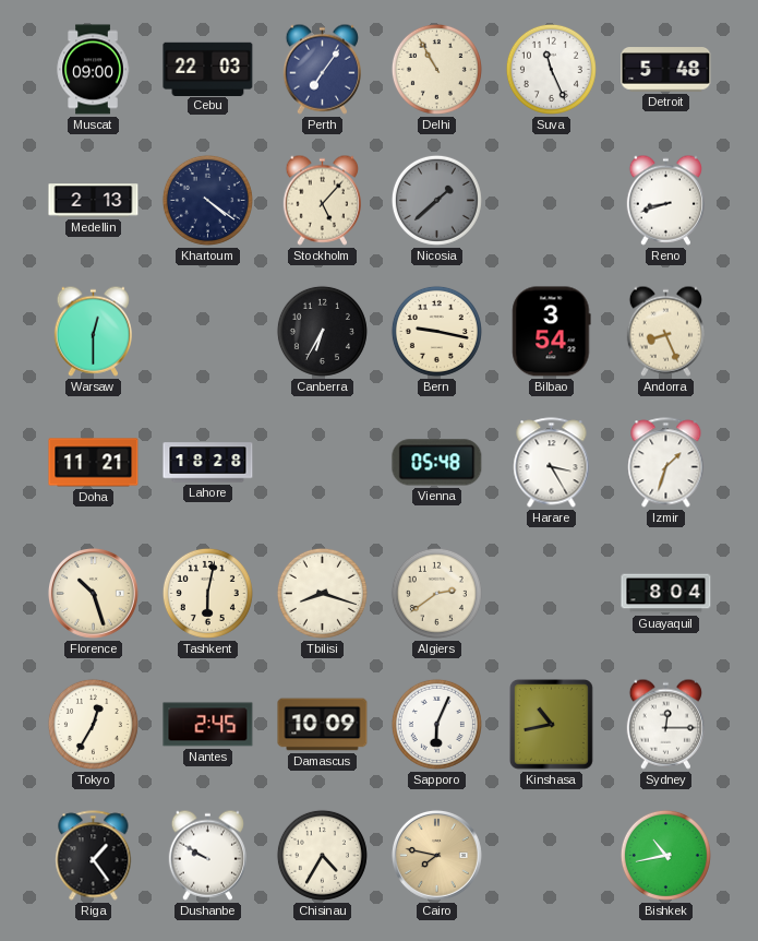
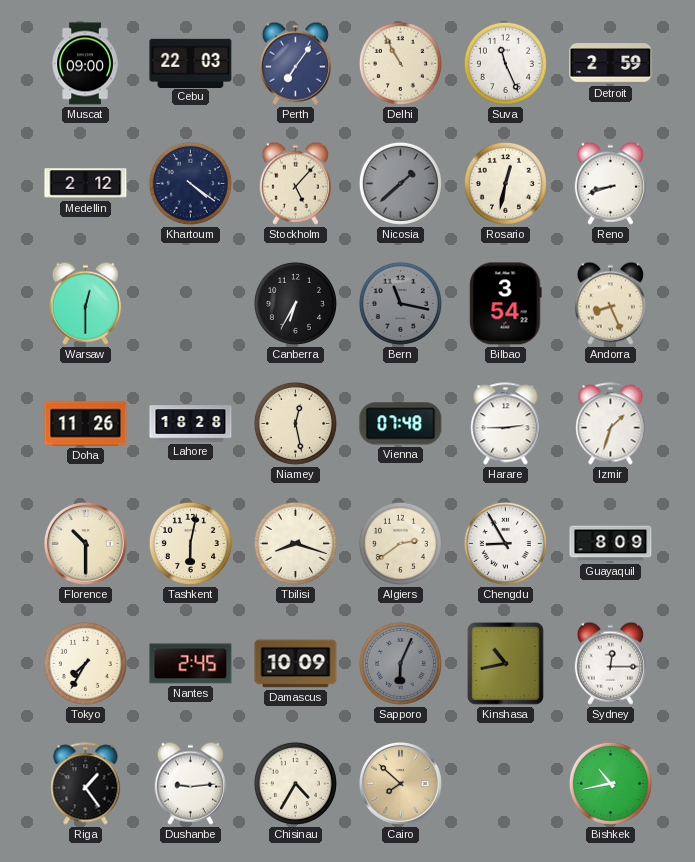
Detroit: 5:48 -> 2:59
Medellin: 2:13 -> 2:12
Rosario: none -> 12:32
Bern: 9:17 -> 11:17
Bern dial: cream -> grey
Doha: 11:21 -> 11:26
Niamey: none -> 12:28
Vienna: 05:48 -> 07:48
Harare: 3:25 -> 2:45
Florence: 10:27 -> 10:30
Chengdu: none -> 8:55
Guayaquil: 8:04 -> 8:09
Tokyo: 12:35 -> 7:35
Sapporo dial: white -> grey
Dushanbe: 9:50 -> 9:14
Cairo: 7:47 -> 7:52
